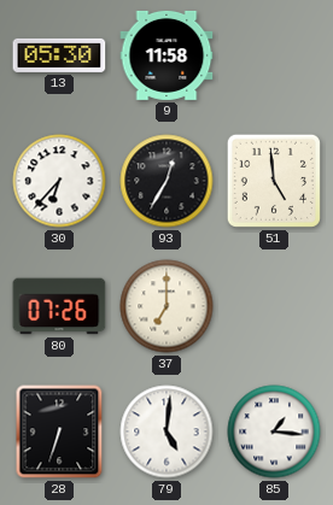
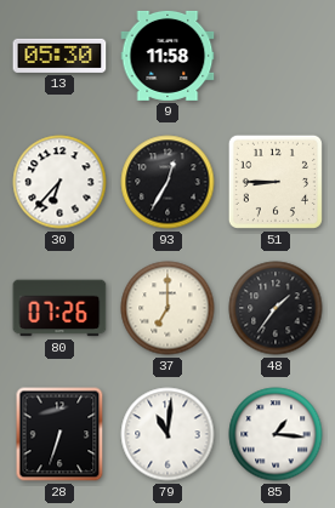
51: 4:59 -> 8:45
48: none -> 1:36
79: 5:01 -> 11:01
